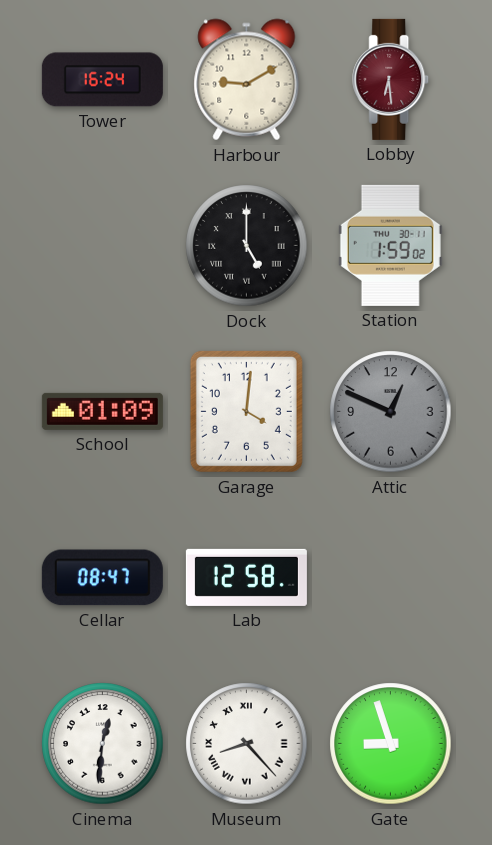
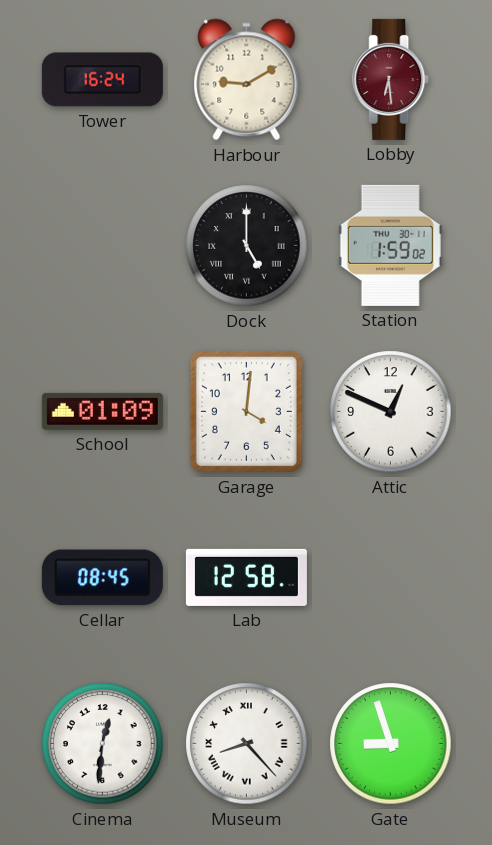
Attic dial: grey -> white
Cellar: 08:47 -> 08:45
